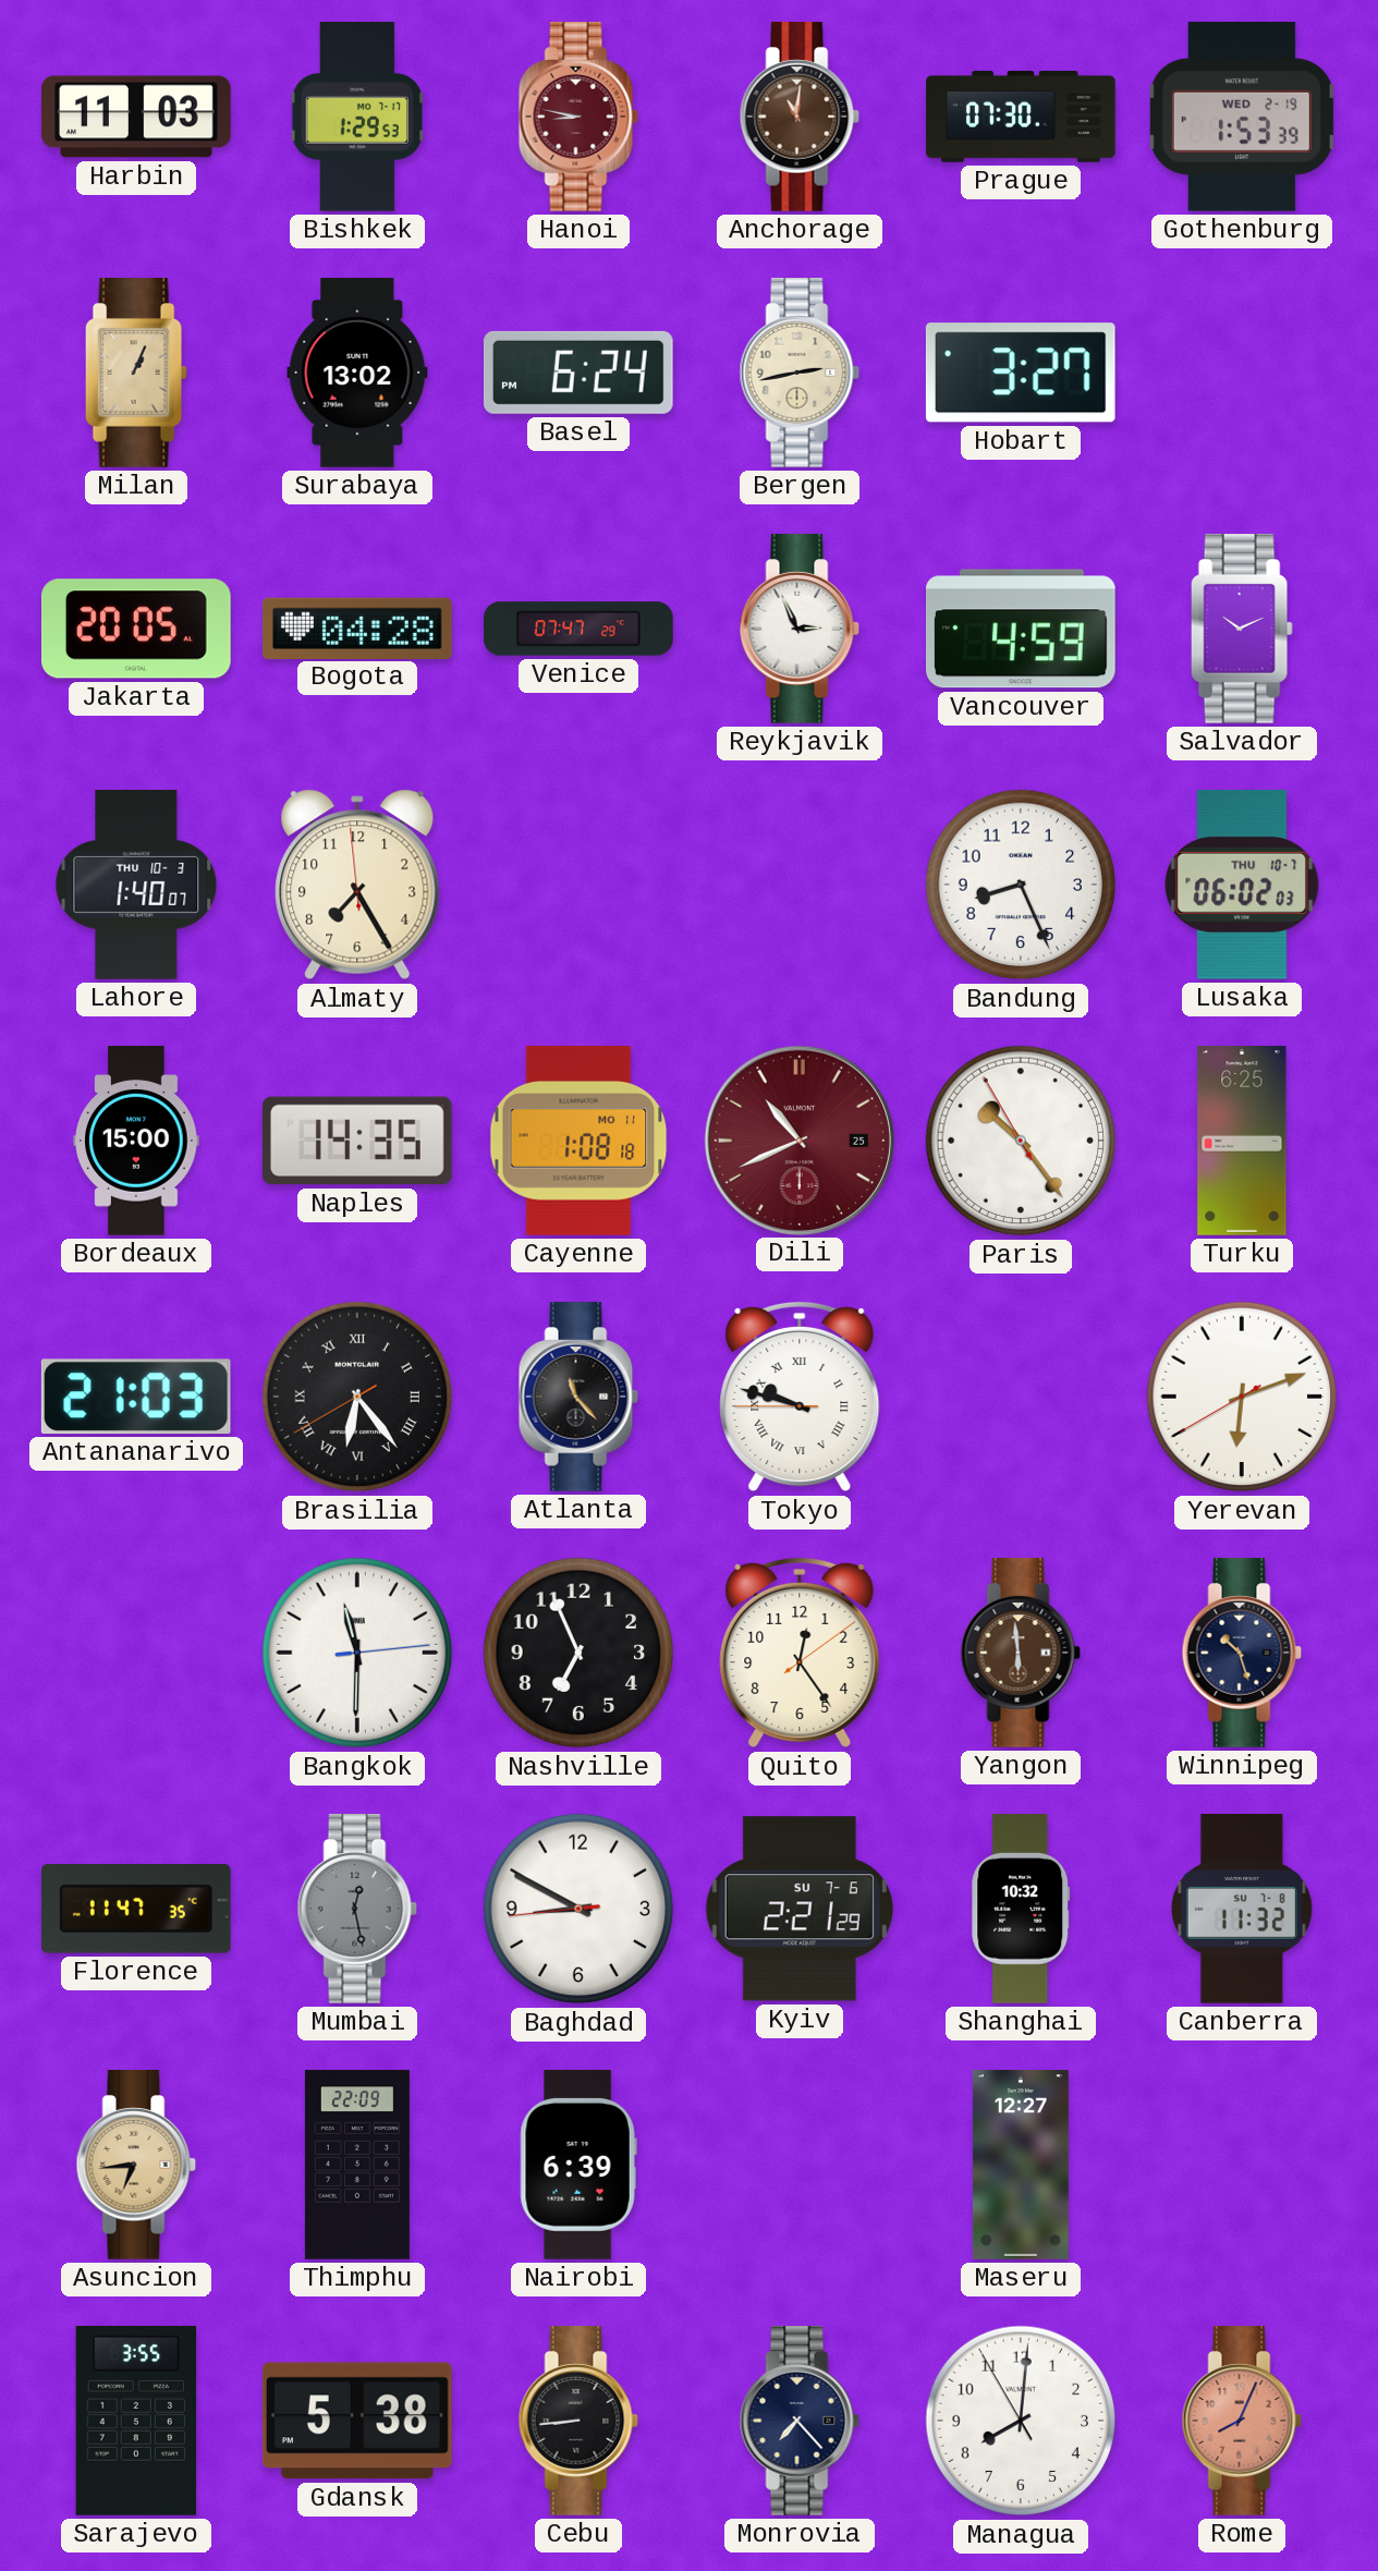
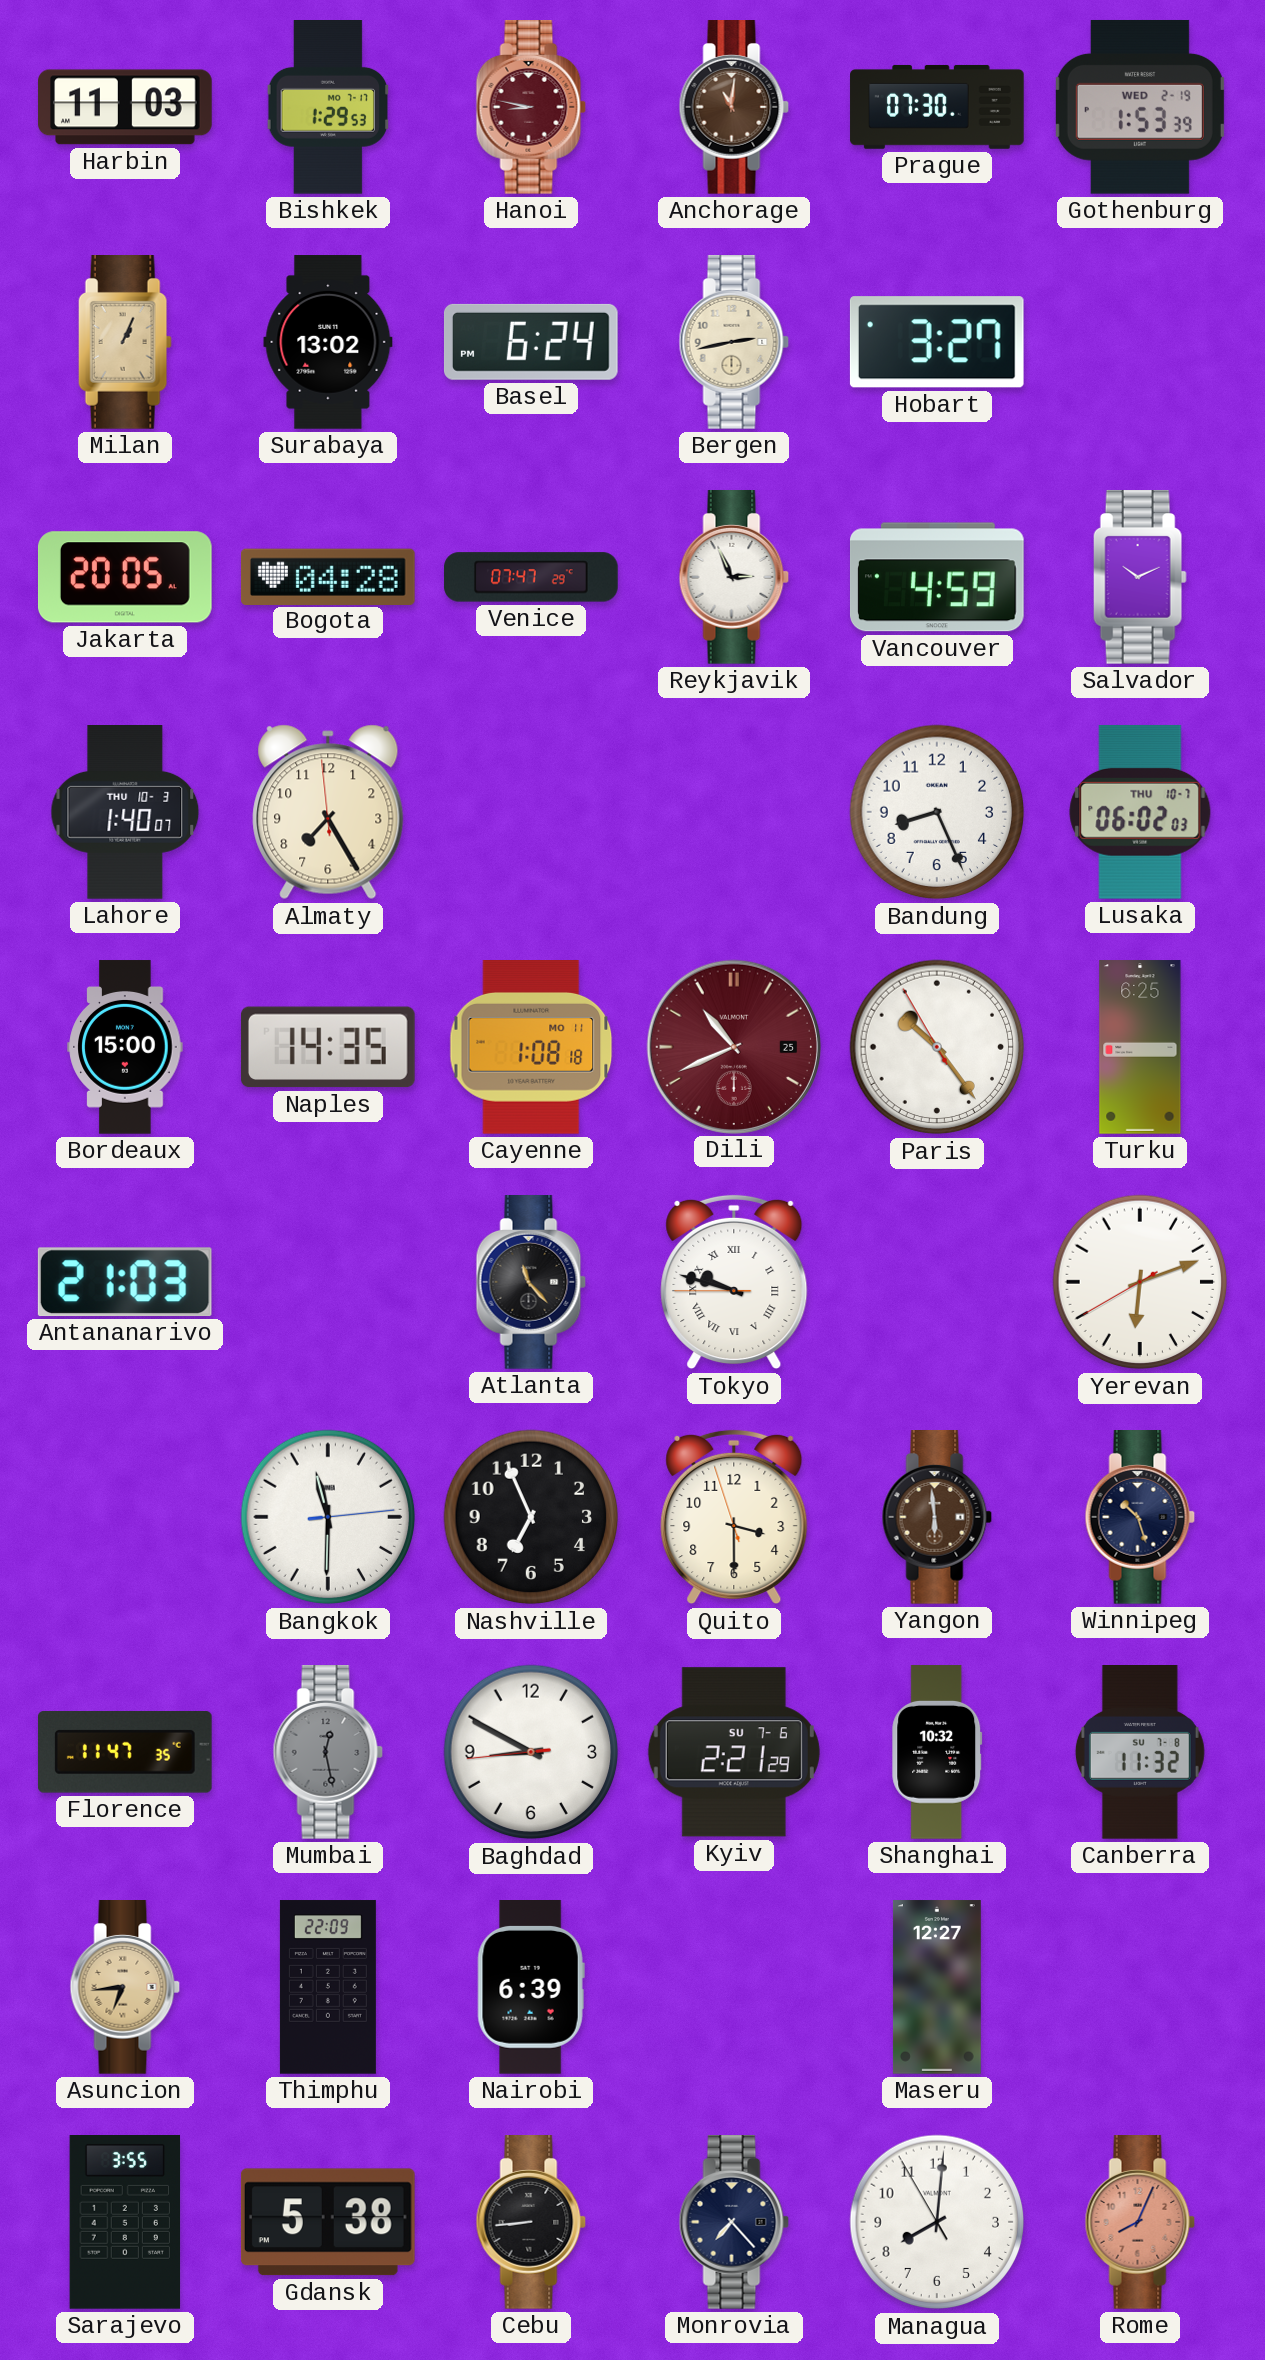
Brasilia: 6:23 -> none
Quito: 12:24 -> 3:29
